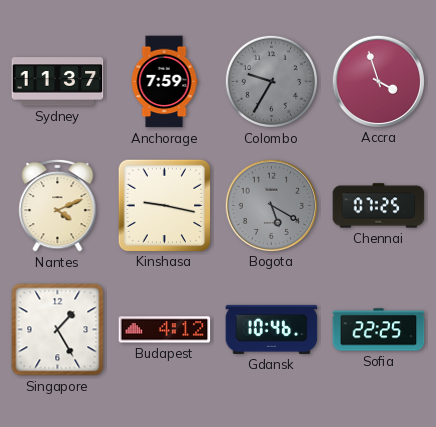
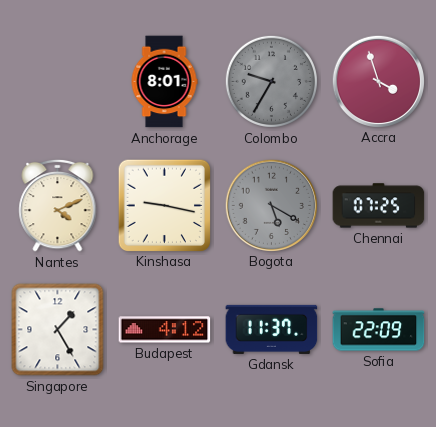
Sydney: 11:37 -> none
Anchorage: 7:59 -> 8:01
Gdansk: 10:46 -> 11:37
Sofia: 22:25 -> 22:09
